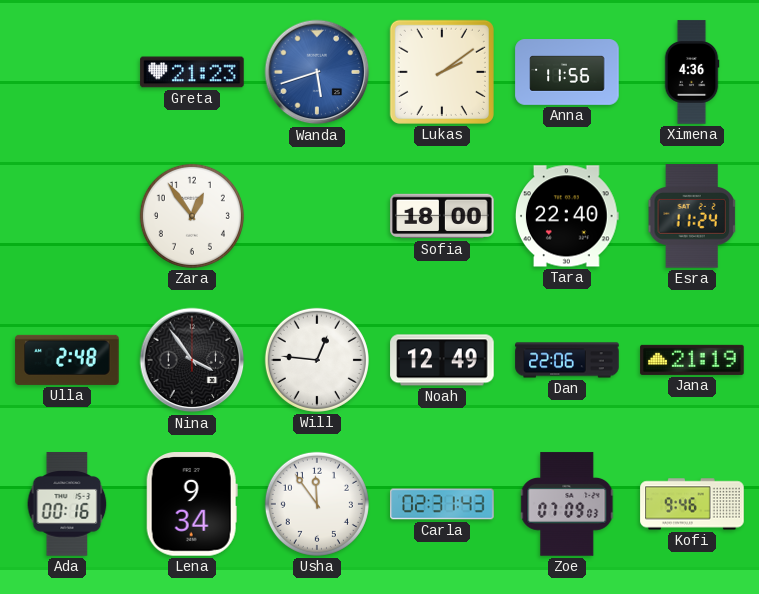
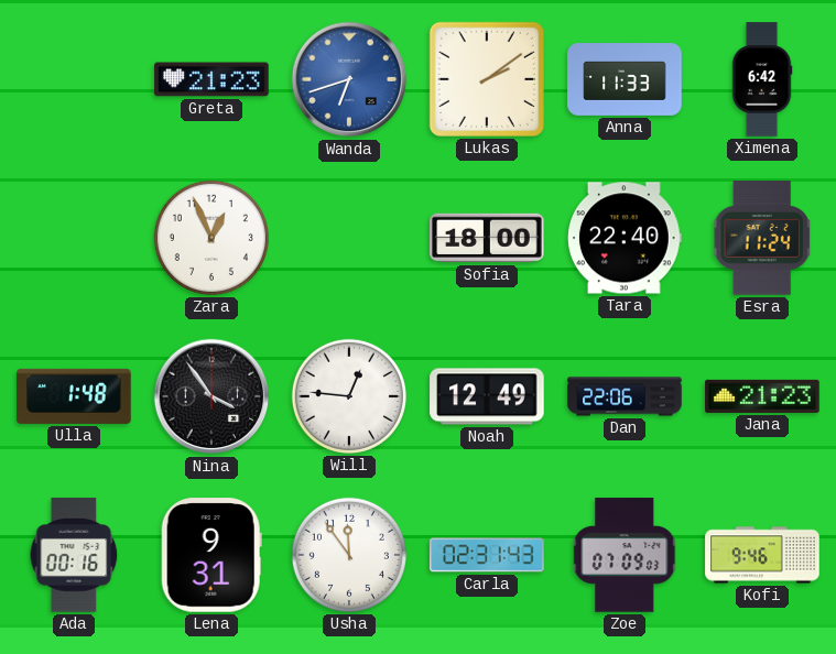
Wanda: 5:42 -> 6:42
Anna: 11:56 -> 11:33
Ximena: 4:36 -> 6:42
Zara: 12:54 -> 12:56
Ulla: 2:48 -> 1:48
Jana: 21:19 -> 21:23
Lena: 9:34 -> 9:31
